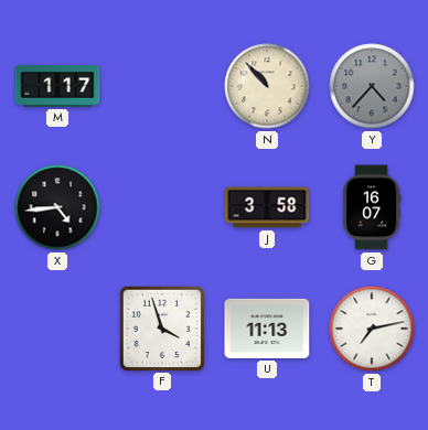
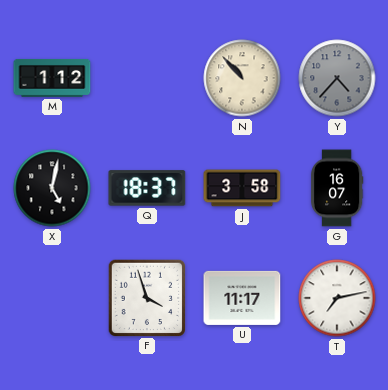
M: 1:17 -> 1:12
X: 4:44 -> 5:02
Q: none -> 18:37
U: 11:13 -> 11:17
